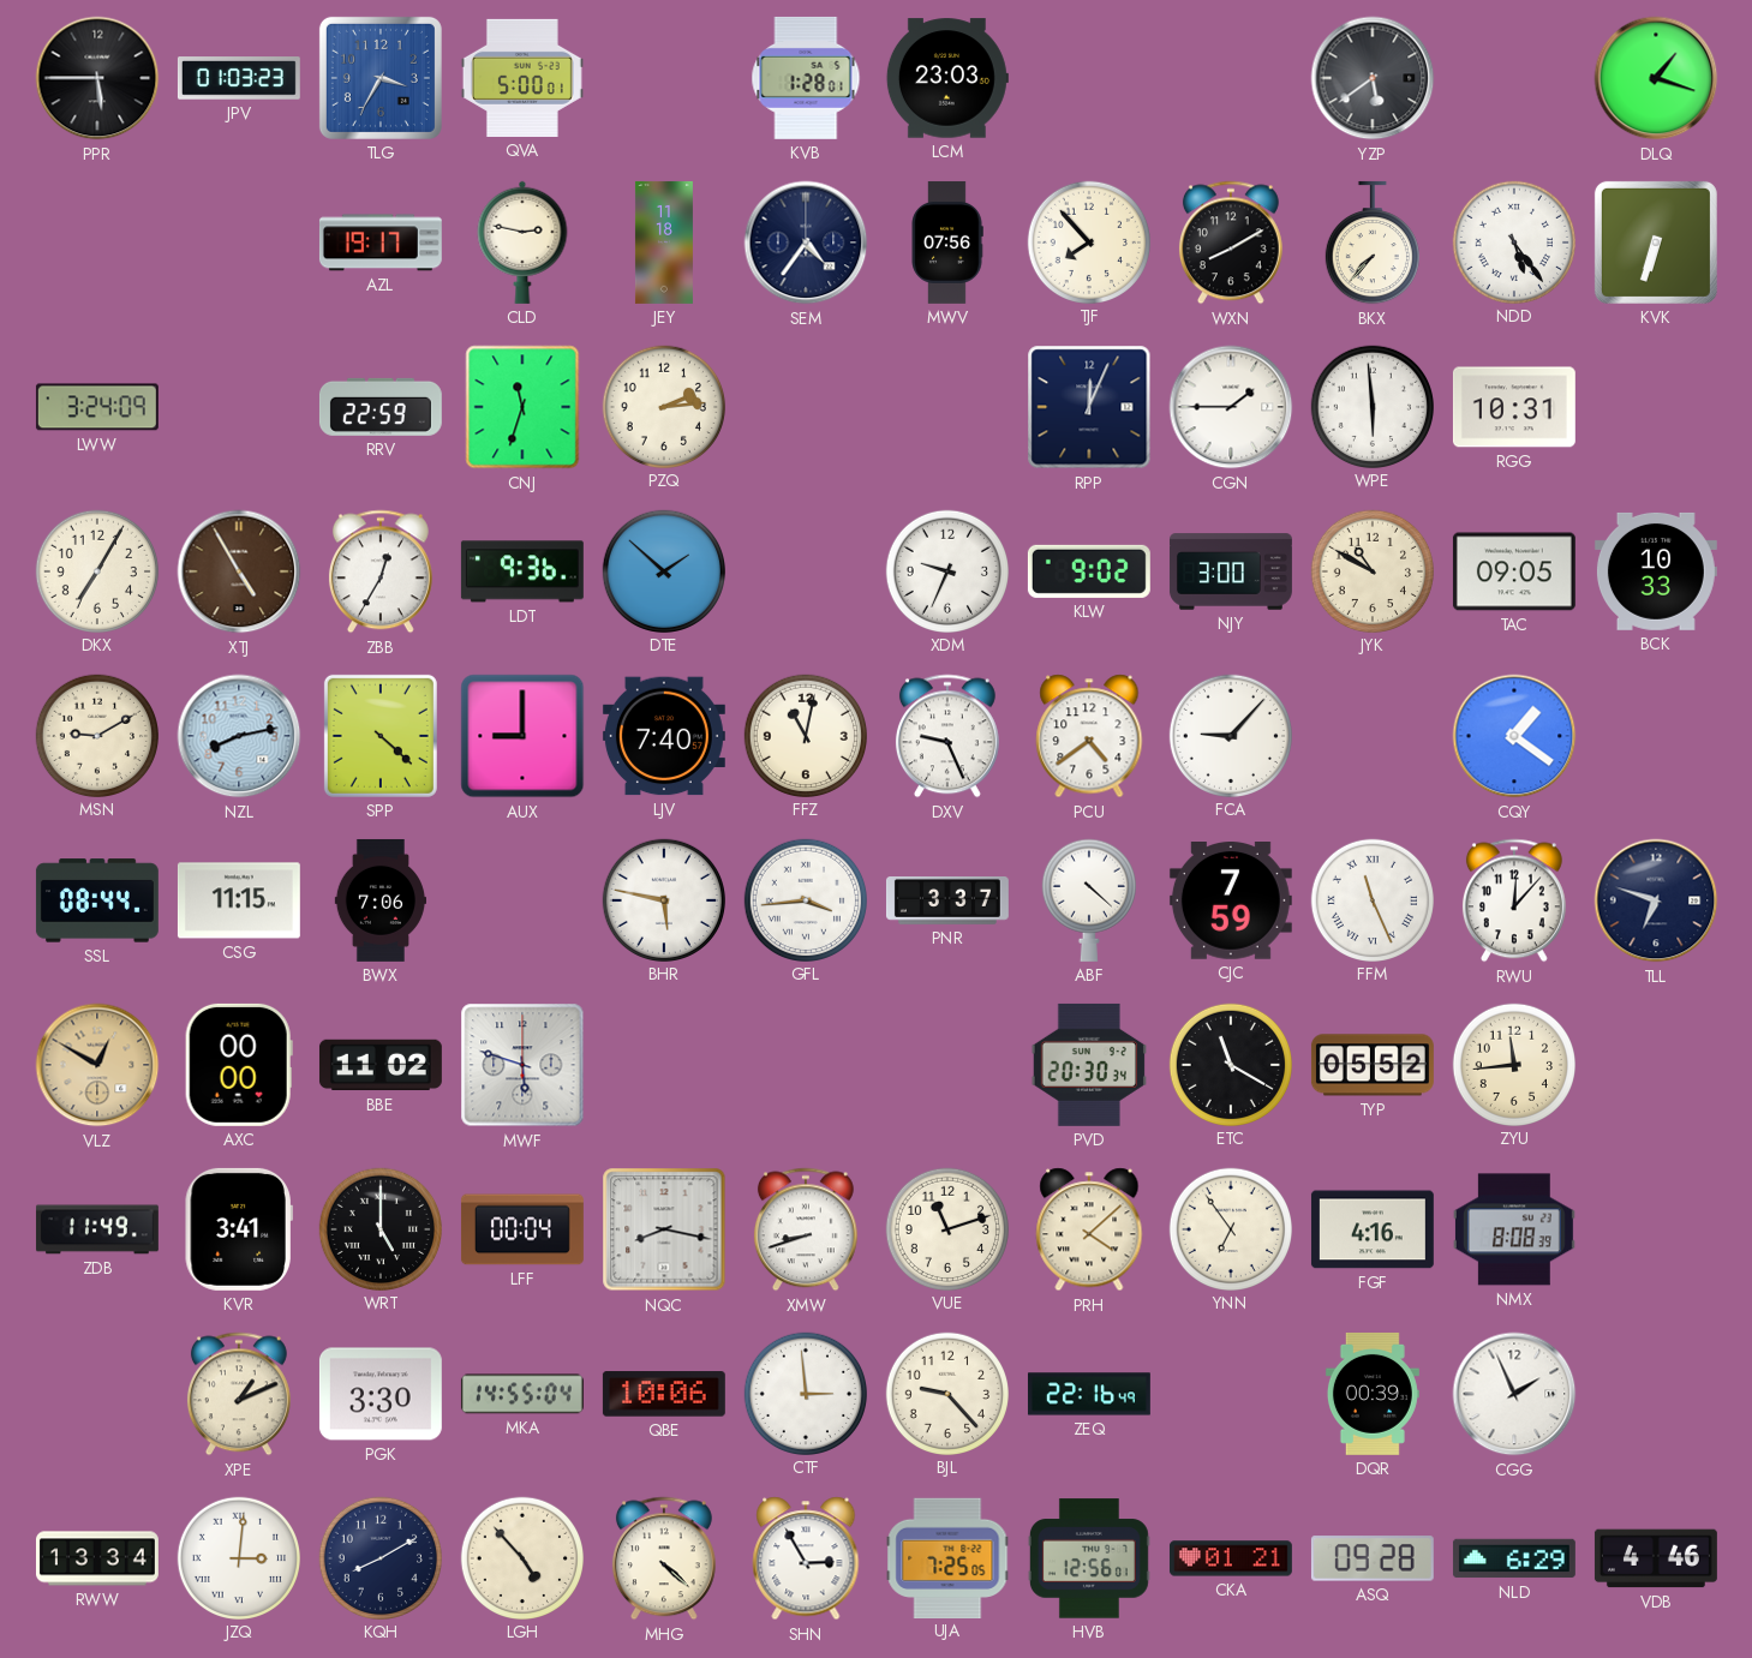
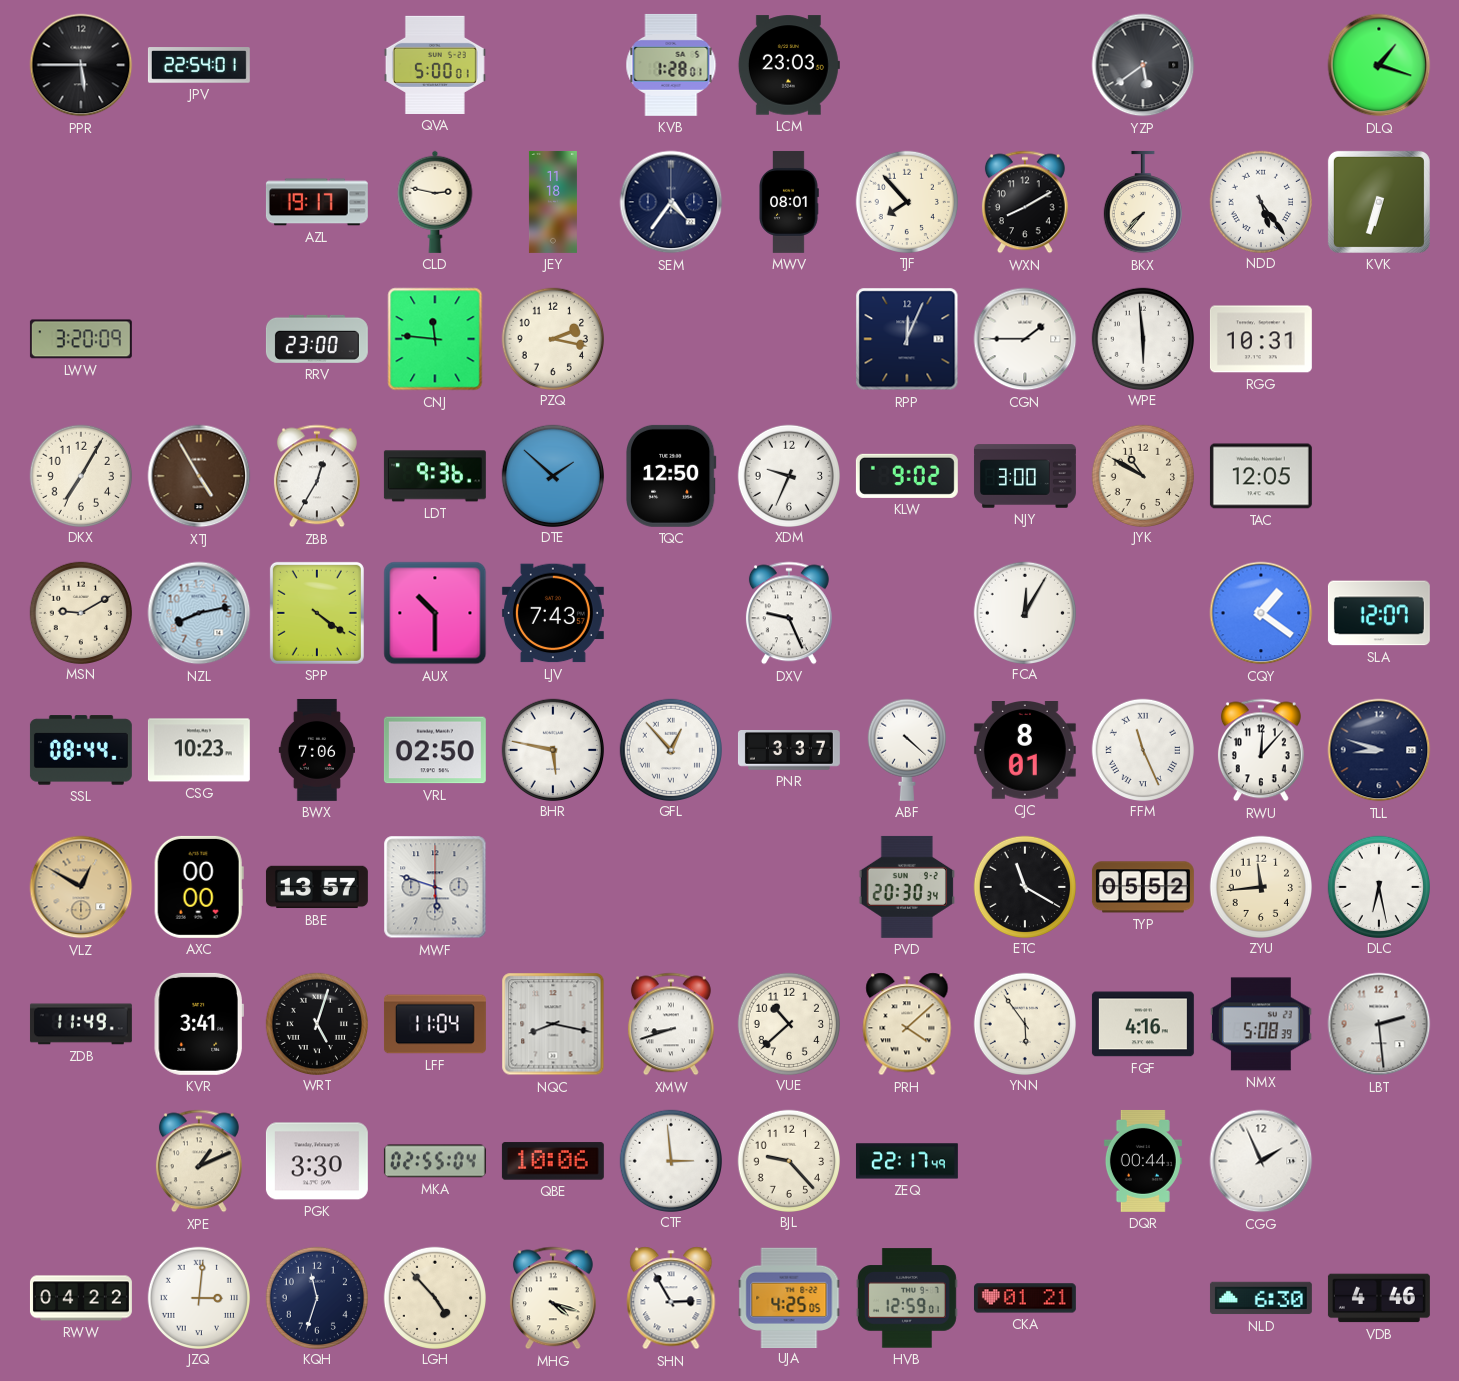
JPV: 01:03 -> 22:54
TLG: 3:35 -> none
MWV: 07:56 -> 08:01
LWW: 3:24 -> 3:20
RRV: 22:59 -> 23:00
CNJ: 11:33 -> 11:46
PZQ: 2:14 -> 2:17
TQC: none -> 12:50
TAC: 09:05 -> 12:05
BCK: 10:33 -> none
SPP: 4:22 -> 4:21
AUX: 9:00 -> 10:30
LJV: 7:40 -> 7:43
FFZ: 11:02 -> none
PCU: 4:39 -> none
FCA: 9:07 -> 12:05
SLA: none -> 12:07
CSG: 11:15 -> 10:23
VRL: none -> 02:50
GFL: 3:44 -> 12:53
CJC: 7:59 -> 8:01
TLL: 6:48 -> 8:48
BBE: 11:02 -> 13:57
DLC: none -> 6:28
WRT: 5:00 -> 5:03
LFF: 00:04 -> 11:04
VUE: 11:12 -> 10:38
YNN: 6:54 -> 5:54
NMX: 8:08 -> 5:08
LBT: none -> 2:29
MKA: 14:55 -> 02:55
ZEQ: 22:16 -> 22:17
DQR: 00:39 -> 00:44
RWW: 13:34 -> 04:22
KQH: 8:10 -> 11:33
MHG: 4:22 -> 4:18
UJA: 7:25 -> 4:25
HVB: 12:56 -> 12:59
ASQ: 09:28 -> none
NLD: 6:29 -> 6:30
